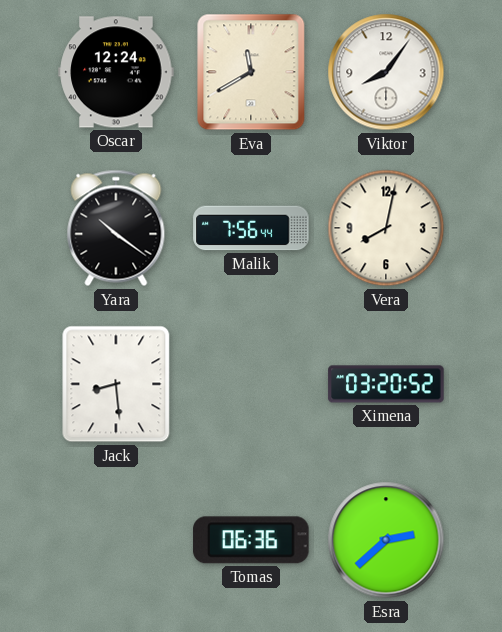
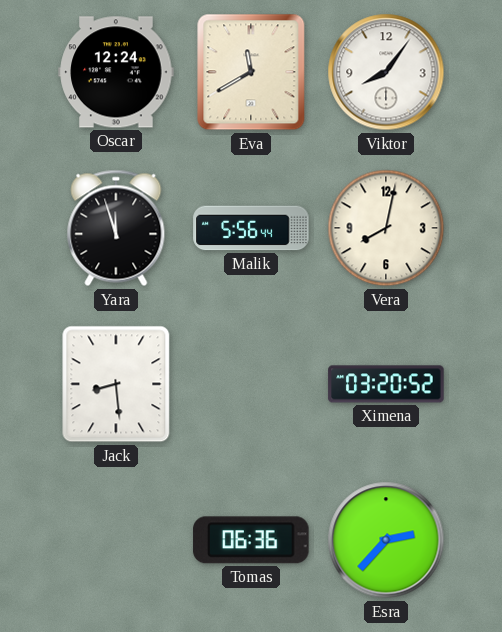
Yara: 10:21 -> 11:57
Malik: 7:56 -> 5:56
Esra: 2:38 -> 2:37
